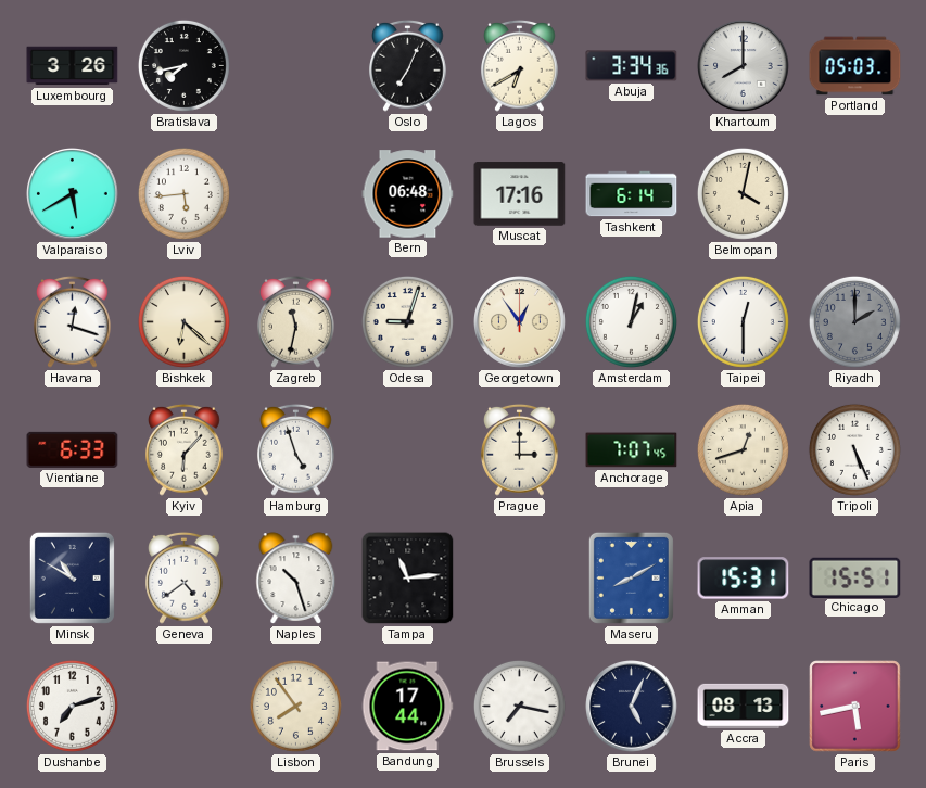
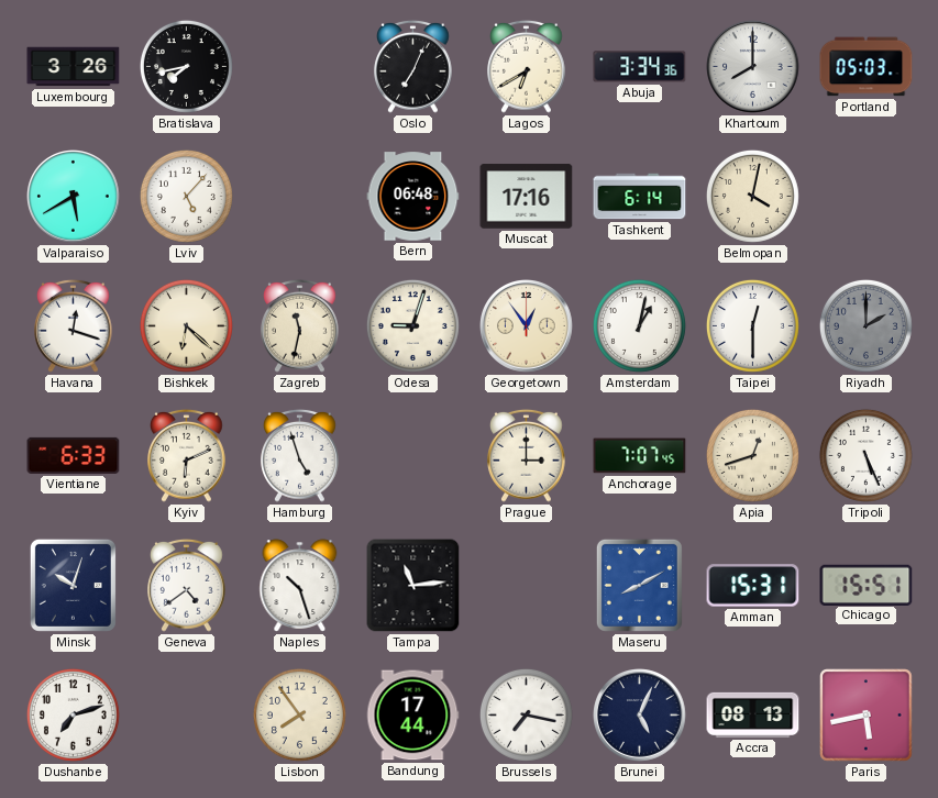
Lviv: 5:44 -> 5:07
Kyiv: 6:07 -> 6:11
Minsk: 10:50 -> 10:03
